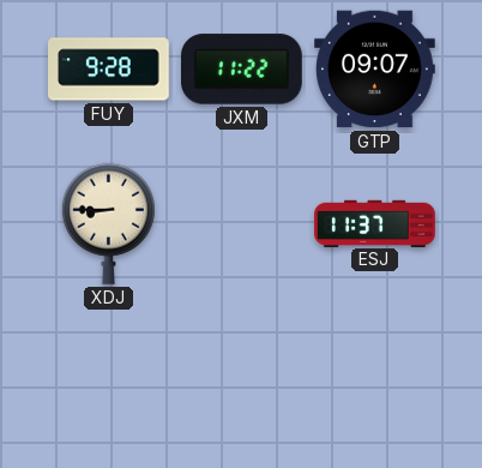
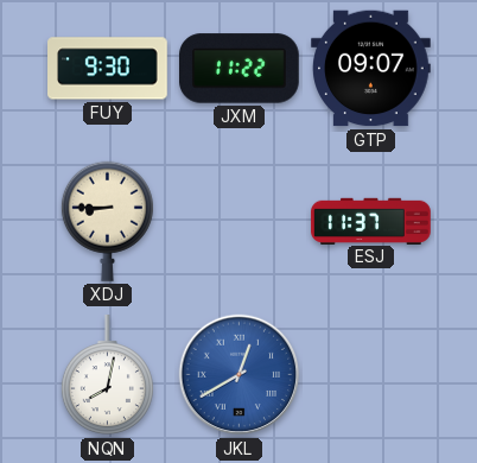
FUY: 9:28 -> 9:30
NQN: none -> 8:02
JKL: none -> 12:40
